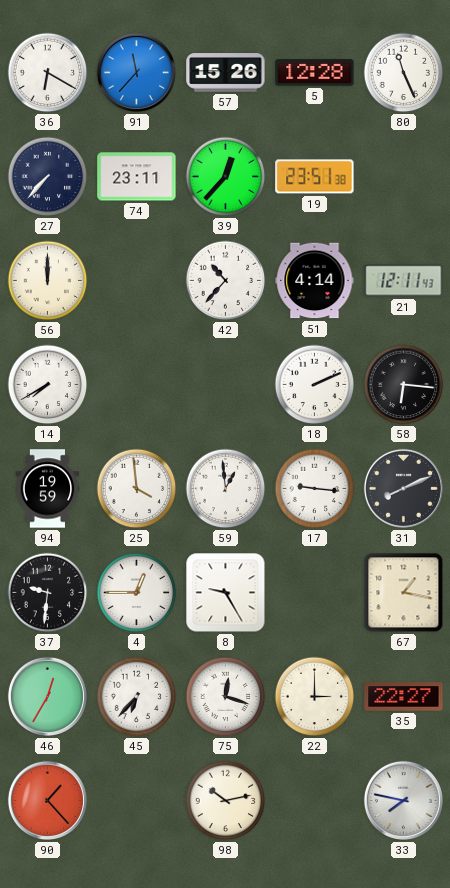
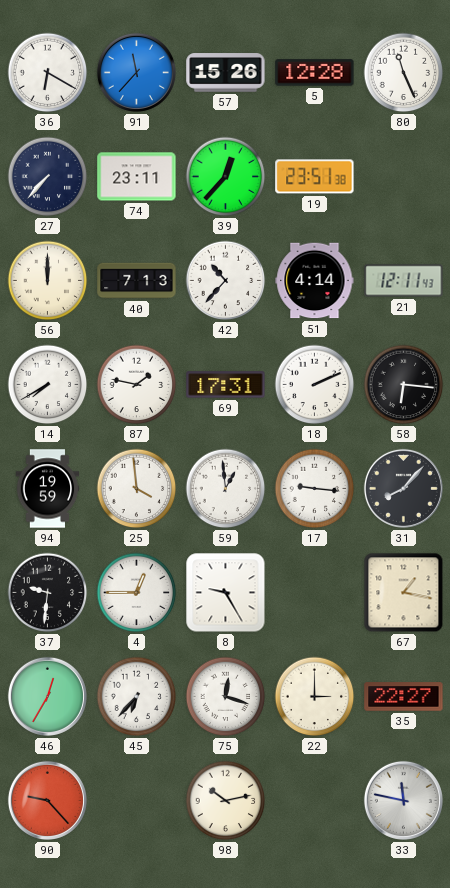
40: none -> 7:13
87: none -> 1:47
69: none -> 17:31
31: 8:11 -> 8:07
90: 1:23 -> 9:23
33: 7:47 -> 11:47
